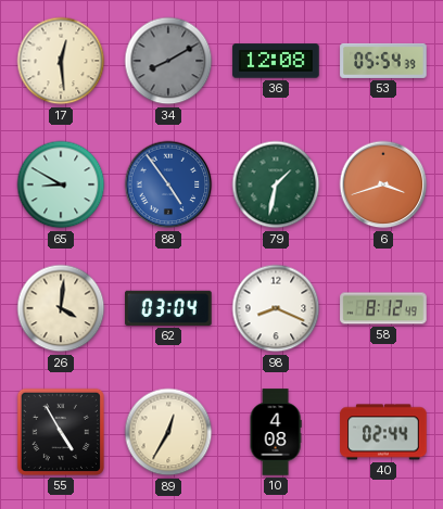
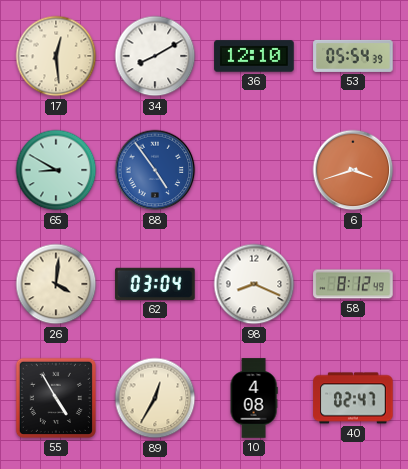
34 dial: grey -> white
36: 12:08 -> 12:10
79: 1:32 -> none
40: 02:44 -> 02:47
